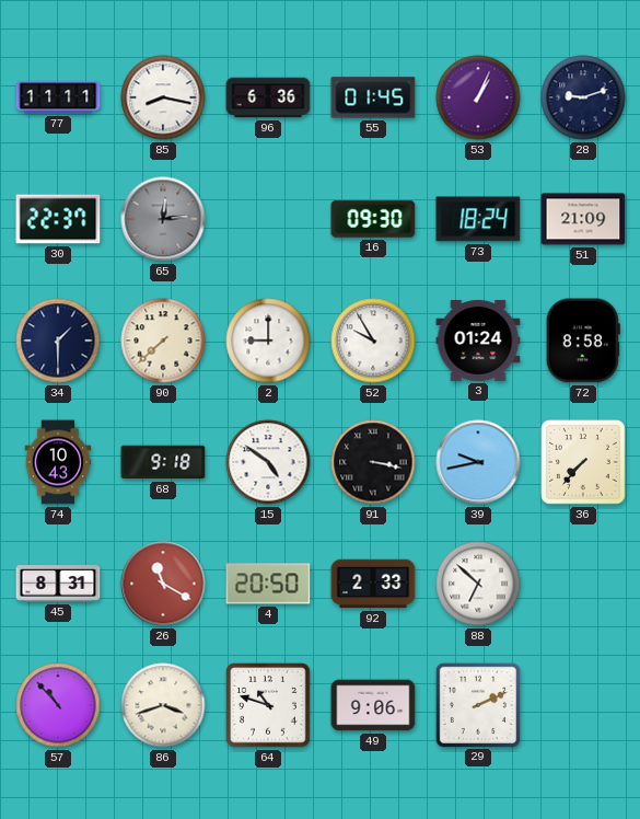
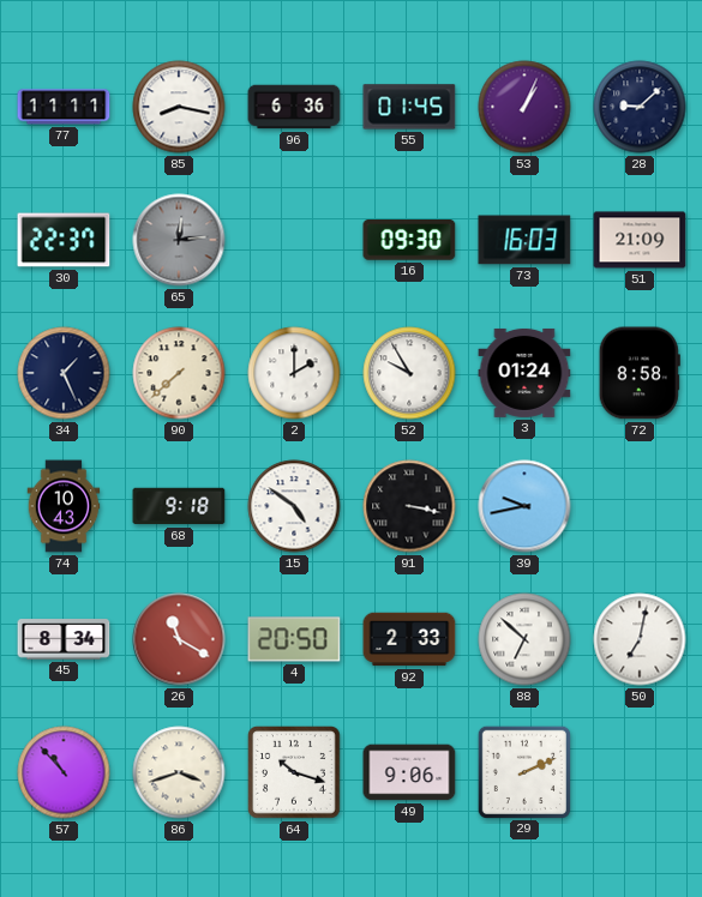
28: 9:12 -> 9:08
73: 18:24 -> 16:03
34: 1:30 -> 1:26
2: 9:00 -> 2:00
36: 7:37 -> none
45: 8:31 -> 8:34
50: none -> 7:02
64: 10:48 -> 10:18
